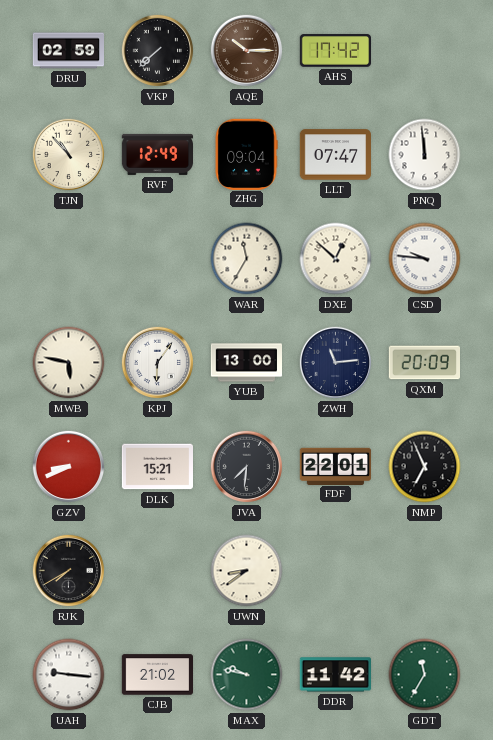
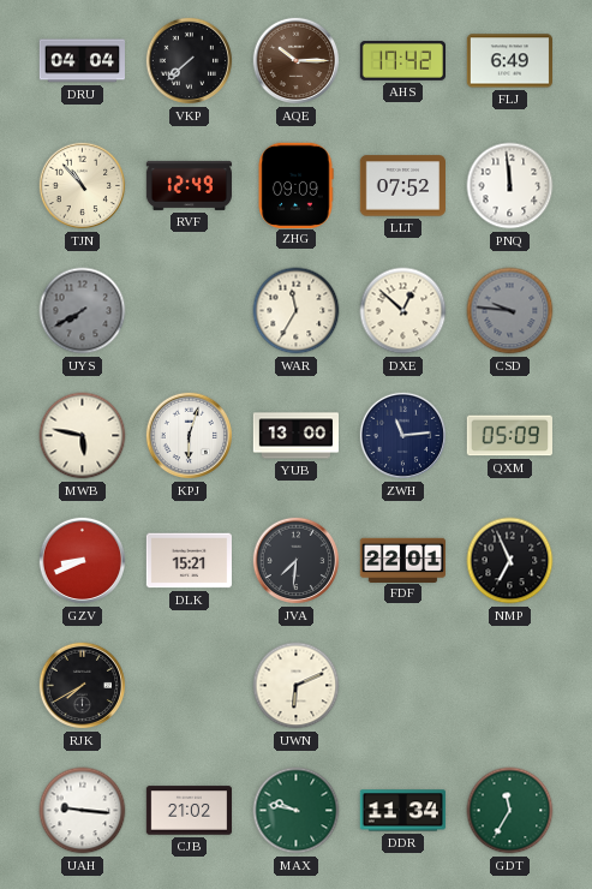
DRU: 02:59 -> 04:04
FLJ: none -> 6:49
ZHG: 09:04 -> 09:09
LLT: 07:47 -> 07:52
UYS: none -> 7:40
CSD dial: white -> grey
KPJ: 6:06 -> 6:03
QXM: 20:09 -> 05:09
UWN: 8:39 -> 6:11
DDR: 11:42 -> 11:34
